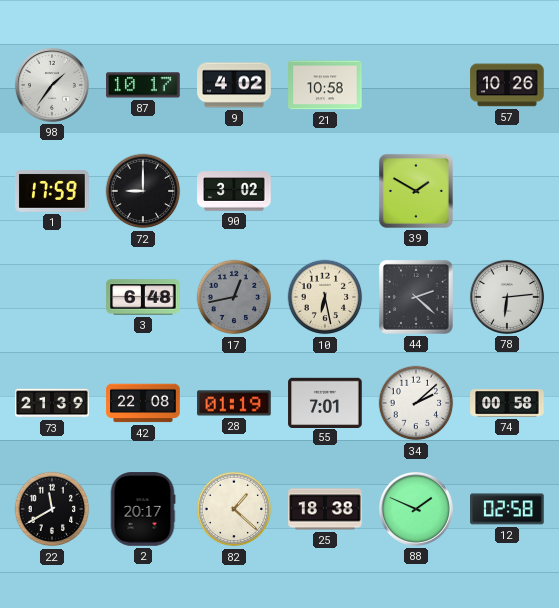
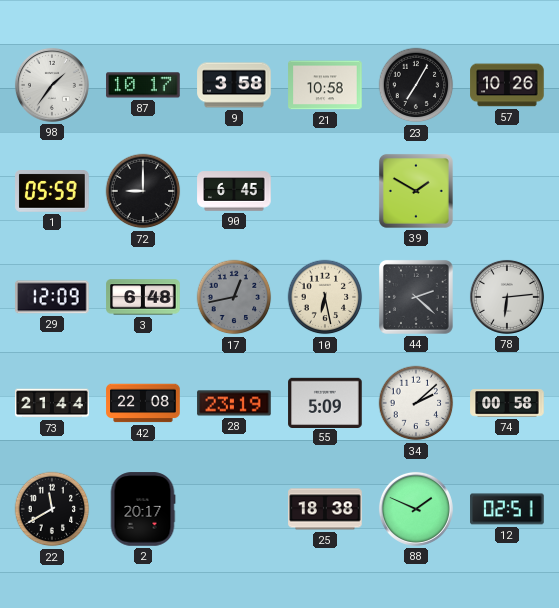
9: 4:02 -> 3:58
23: none -> 7:05
1: 17:59 -> 05:59
90: 3:02 -> 6:45
29: none -> 12:09
73: 21:39 -> 21:44
28: 01:19 -> 23:19
55: 7:01 -> 5:09
82: 1:22 -> none
12: 02:58 -> 02:51
